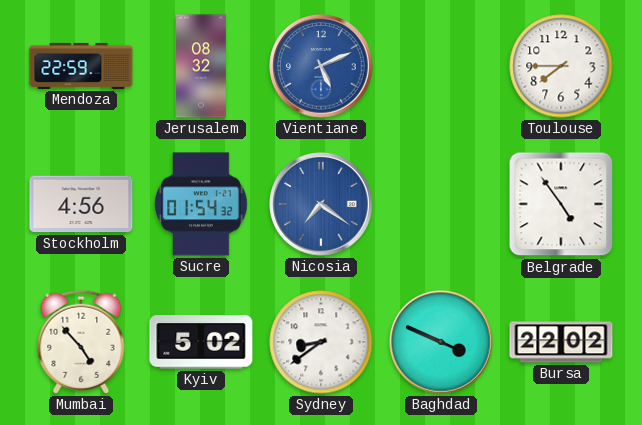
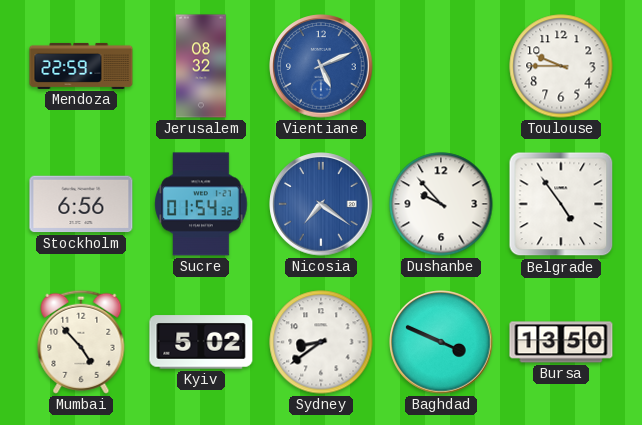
Toulouse: 7:45 -> 9:45
Stockholm: 4:56 -> 6:56
Dushanbe: none -> 9:53
Bursa: 22:02 -> 13:50
